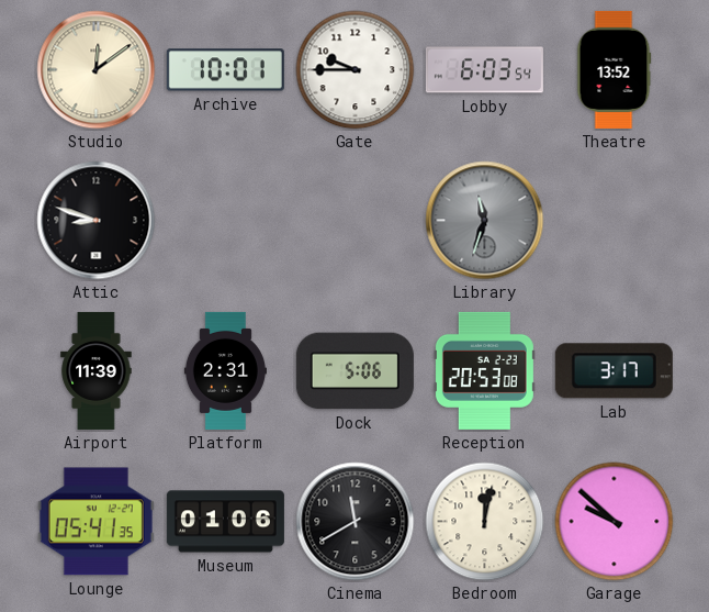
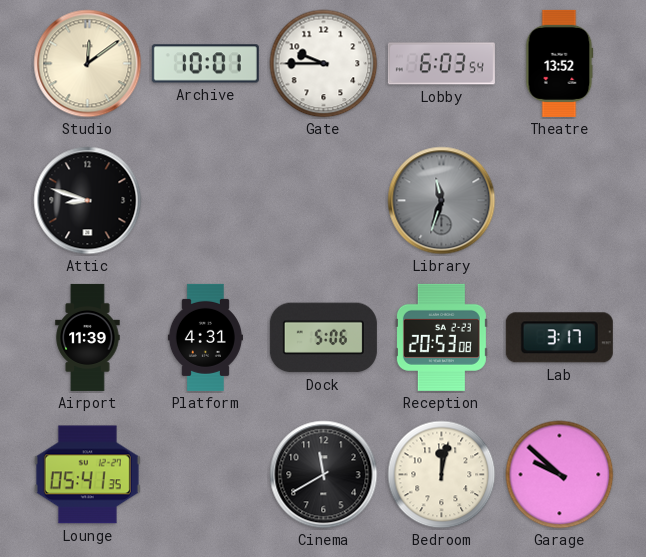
Platform: 2:31 -> 4:31
Museum: 01:06 -> none
